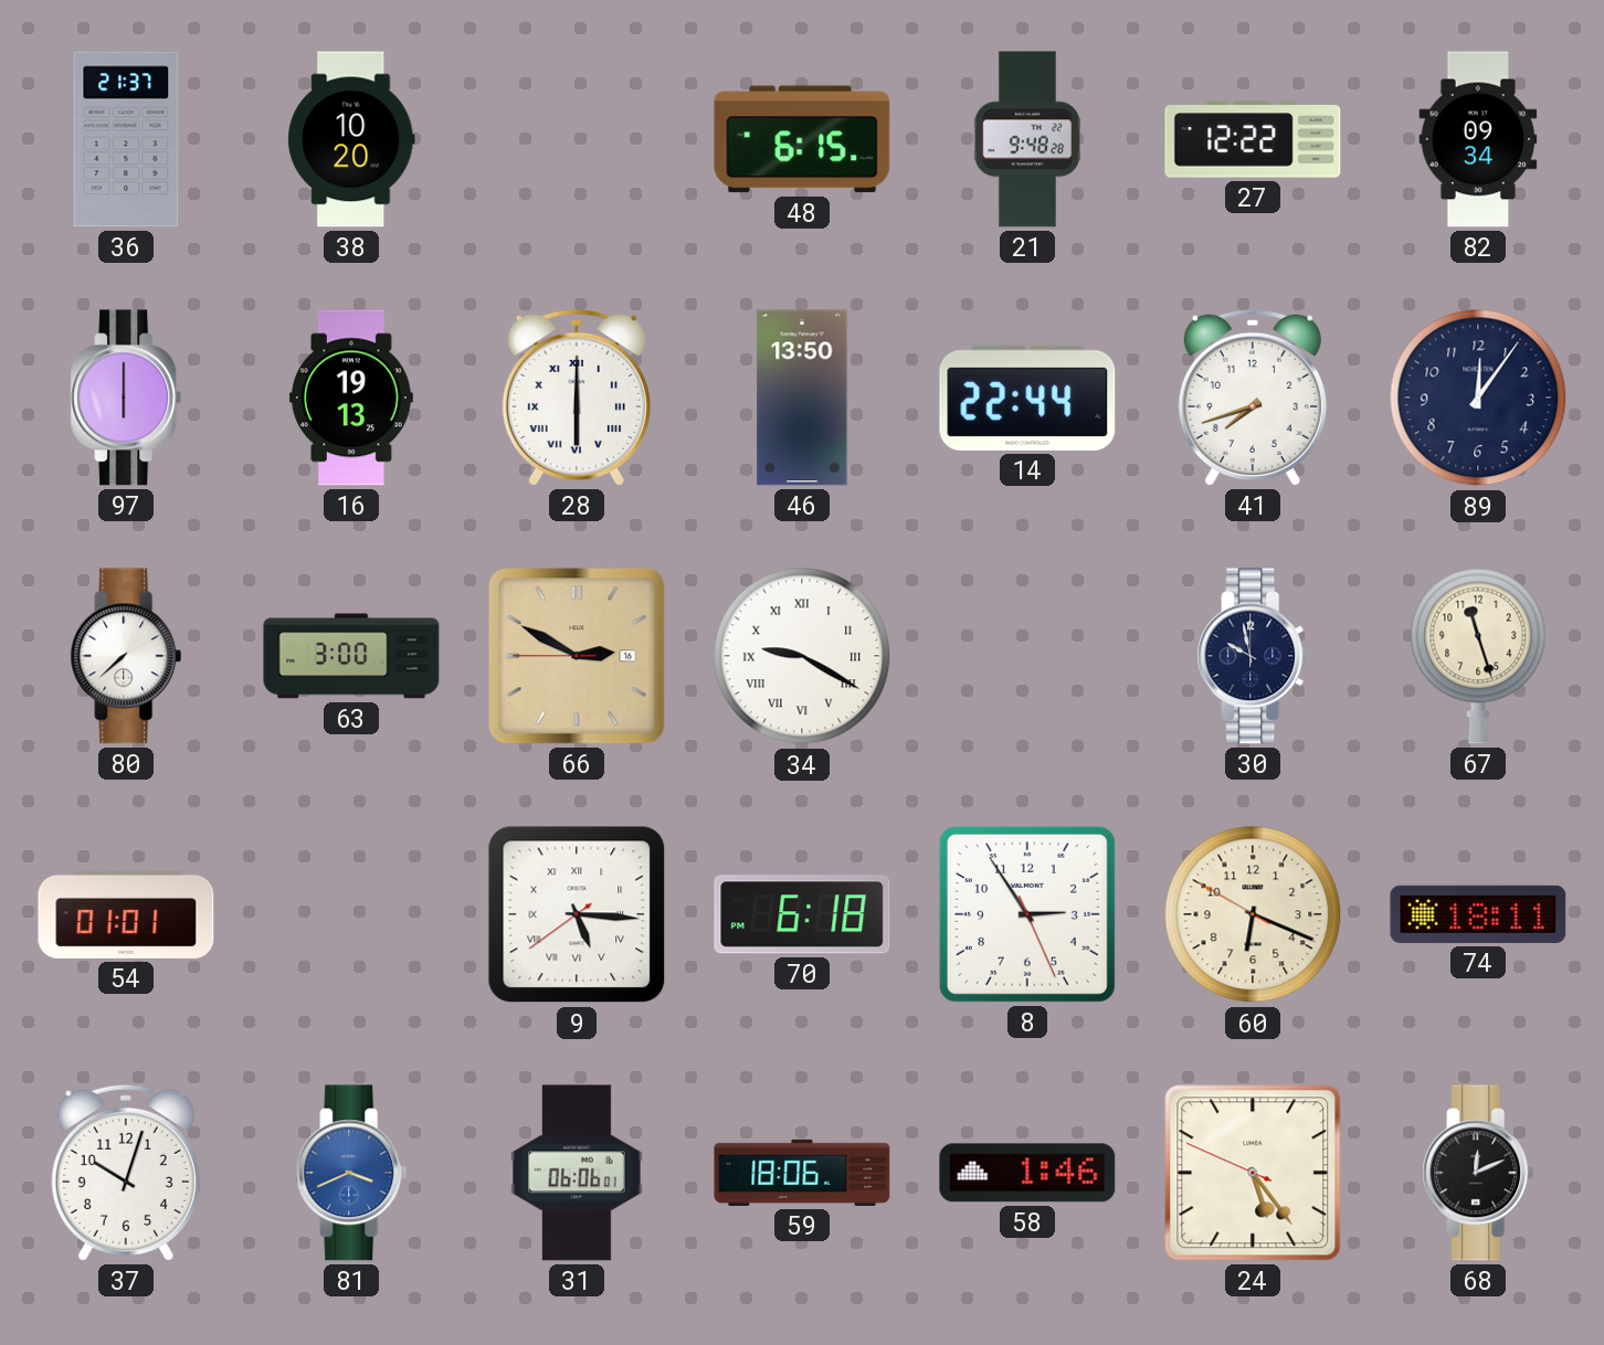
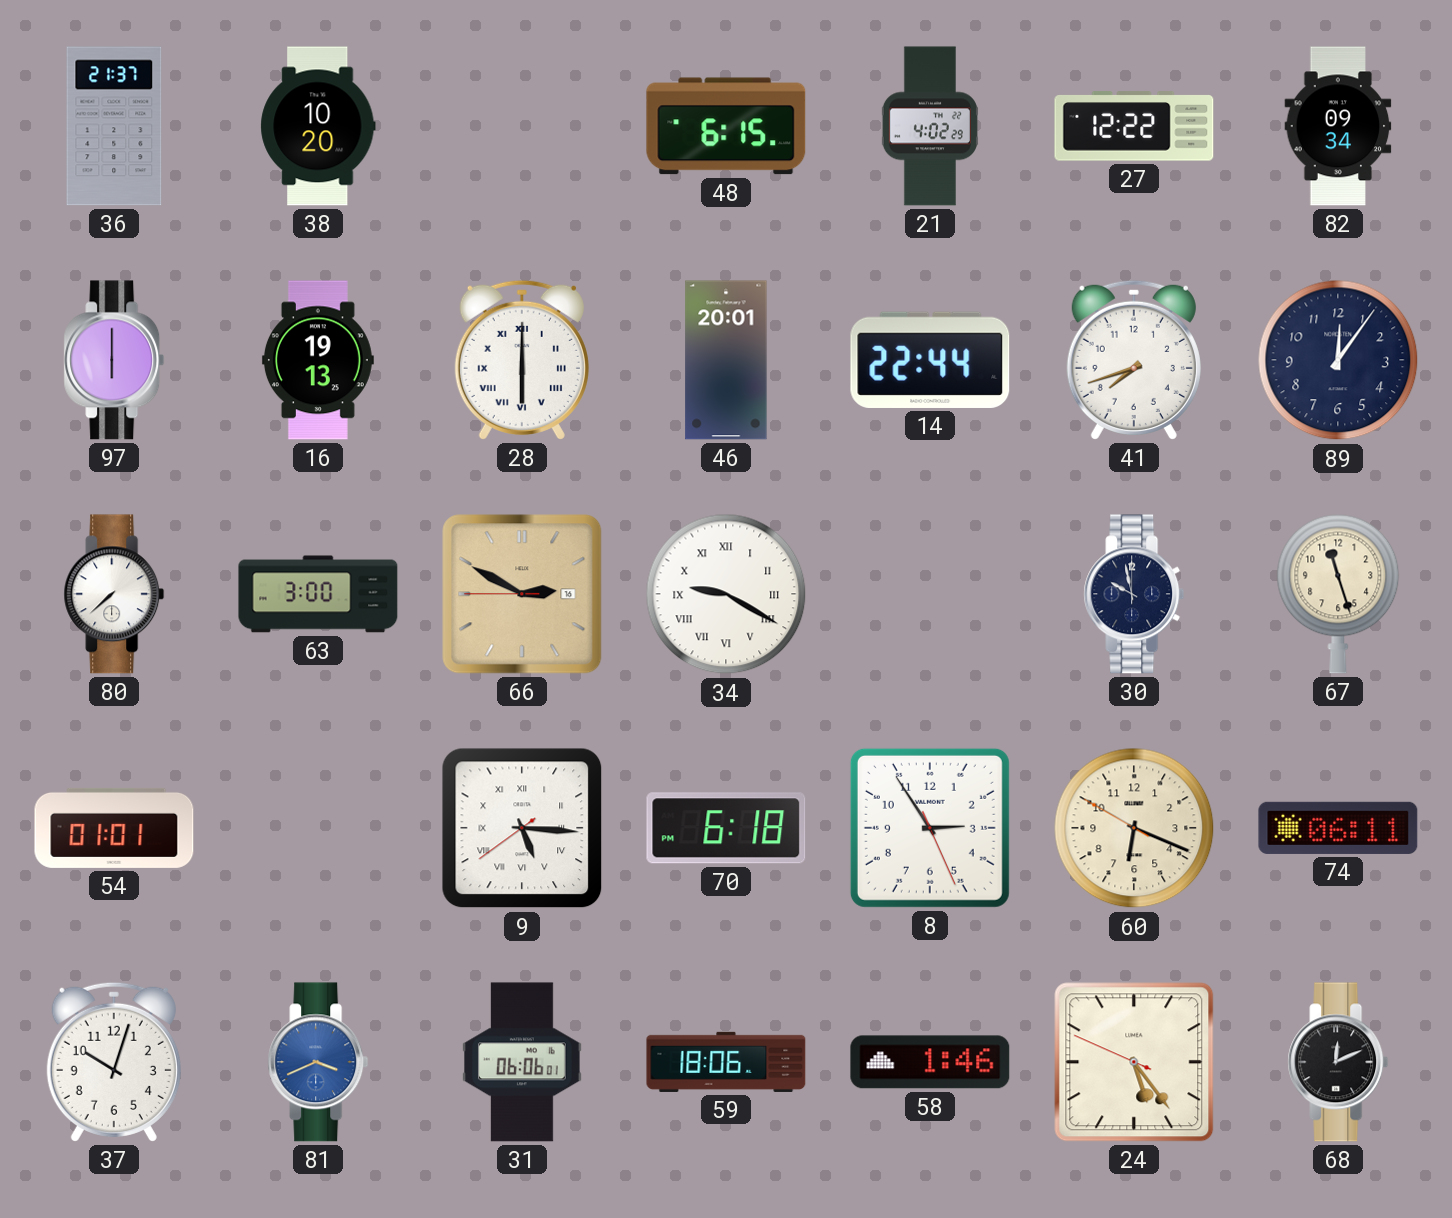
21: 9:48 -> 4:02
46: 13:50 -> 20:01
74: 18:11 -> 06:11
